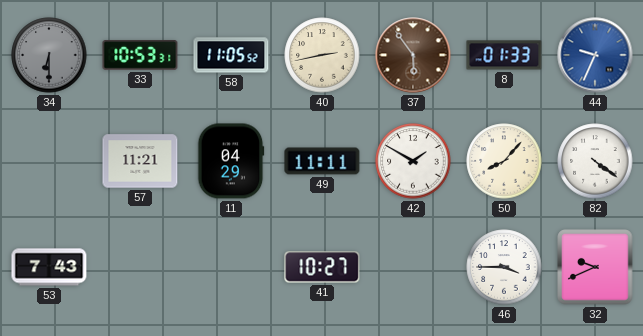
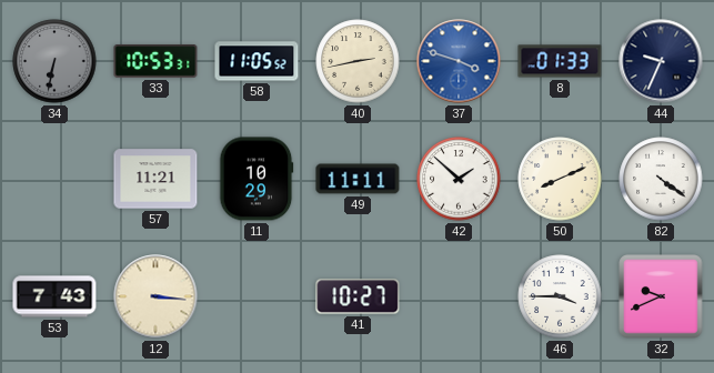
34: 6:30 -> 6:32
37: 5:54 -> 3:48
37 dial: brown -> blue
44 dial: blue -> navy
11: 04:29 -> 10:29
42: 1:50 -> 1:52
50: 8:07 -> 8:11
12: none -> 3:16
